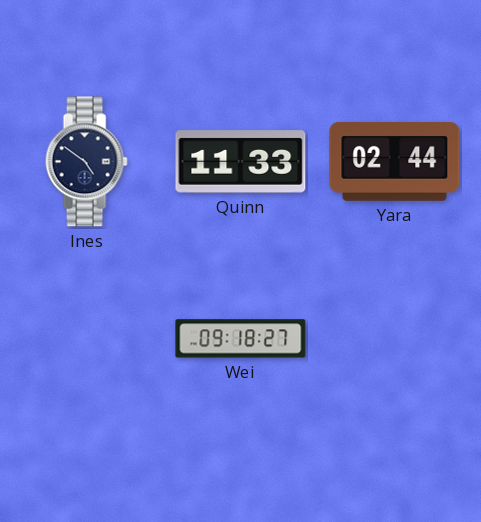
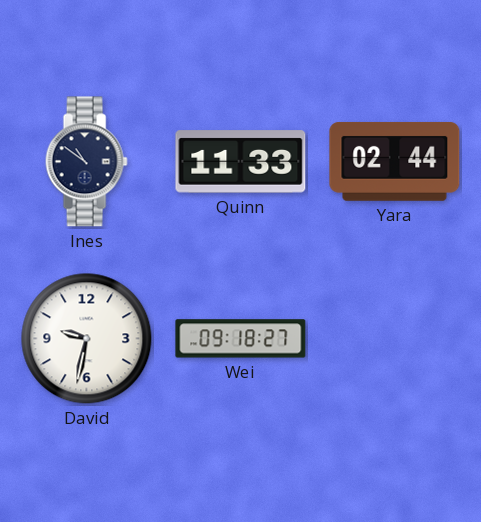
Ines: 4:51 -> 10:51
David: none -> 9:32
